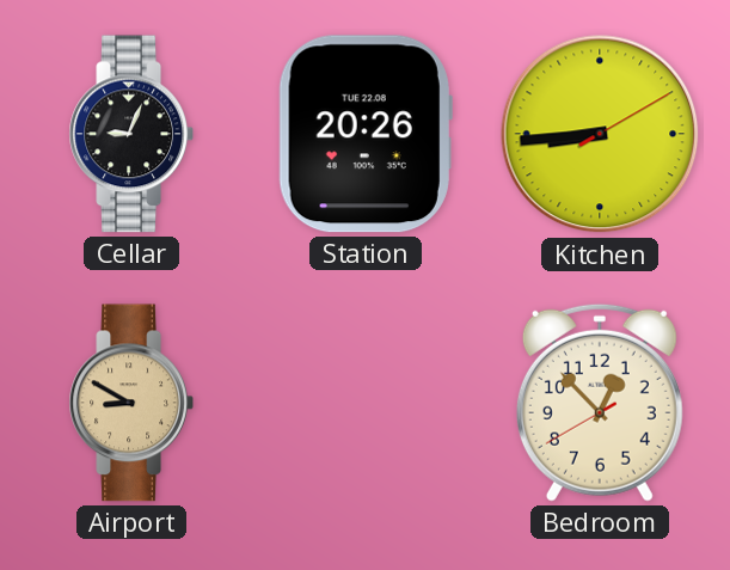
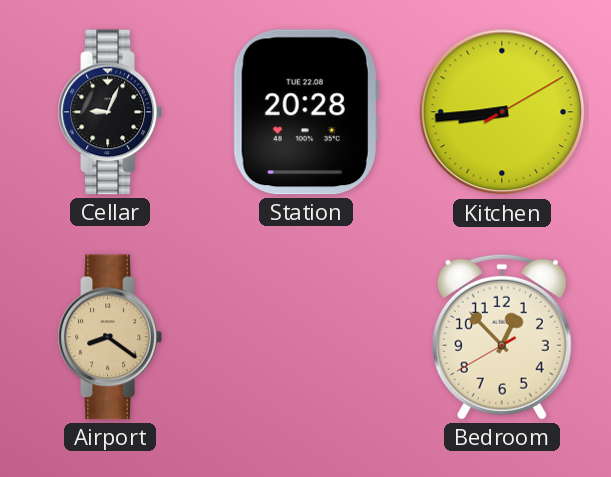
Station: 20:26 -> 20:28
Airport: 8:50 -> 8:21
